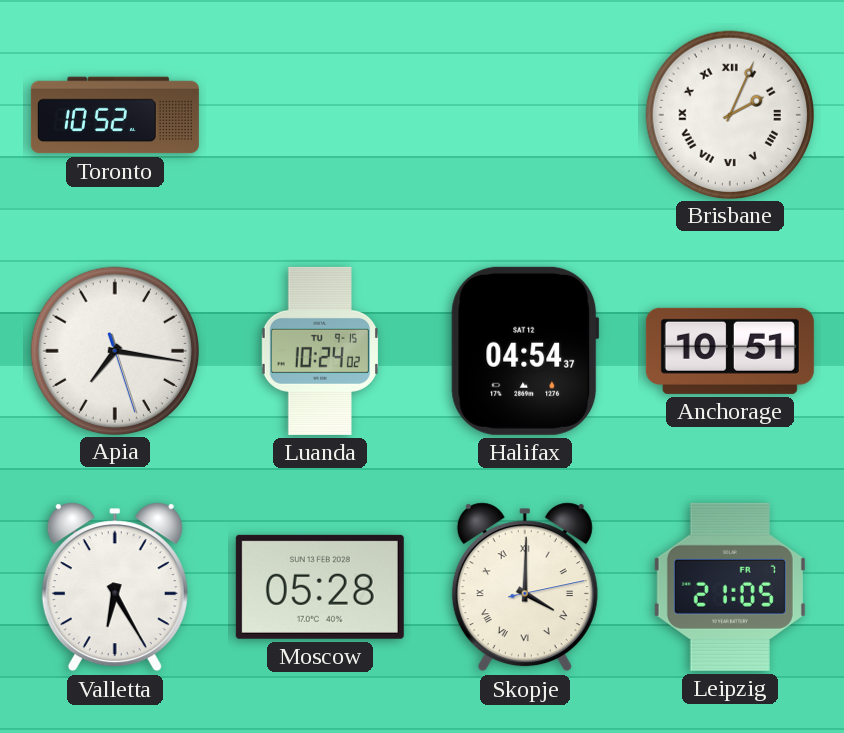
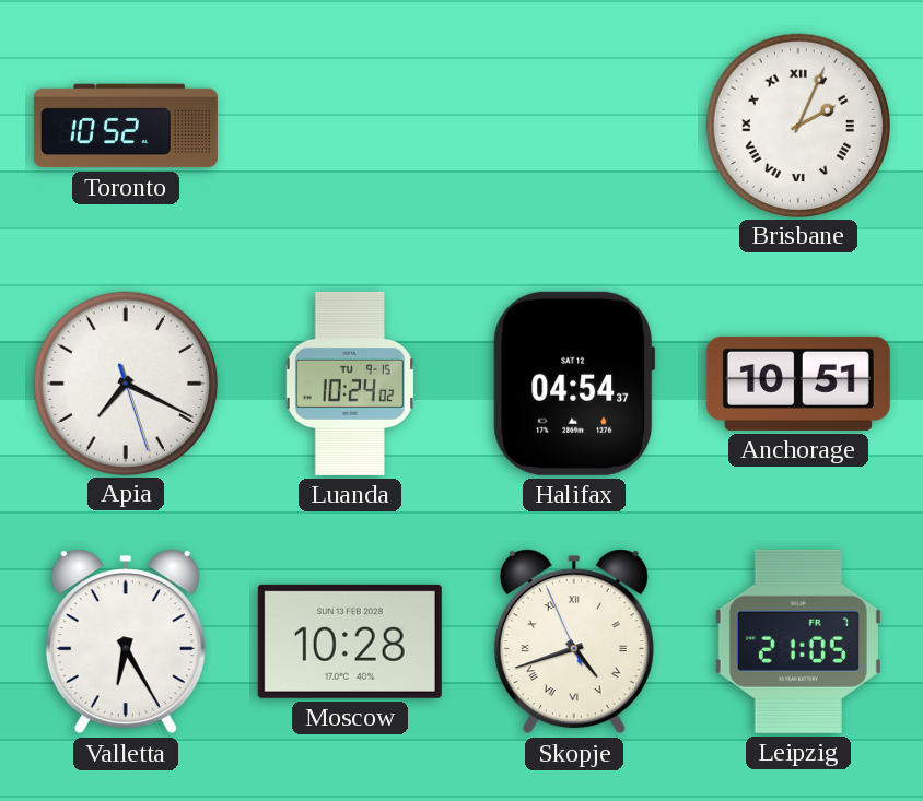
Apia: 7:16 -> 7:19
Moscow: 05:28 -> 10:28
Skopje: 4:00 -> 4:41
